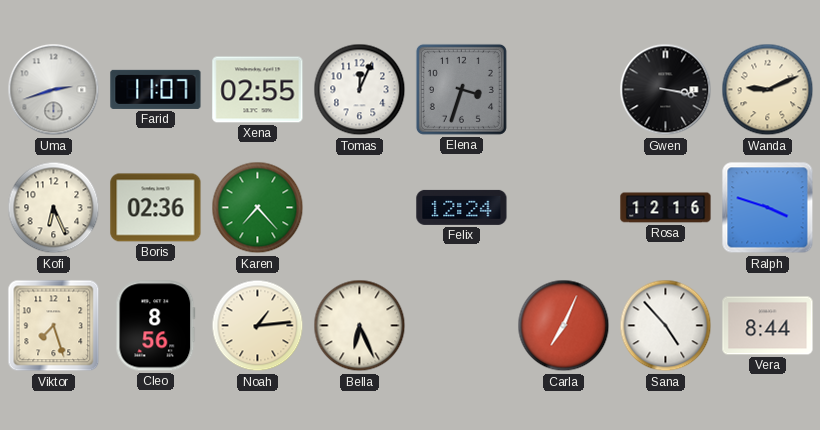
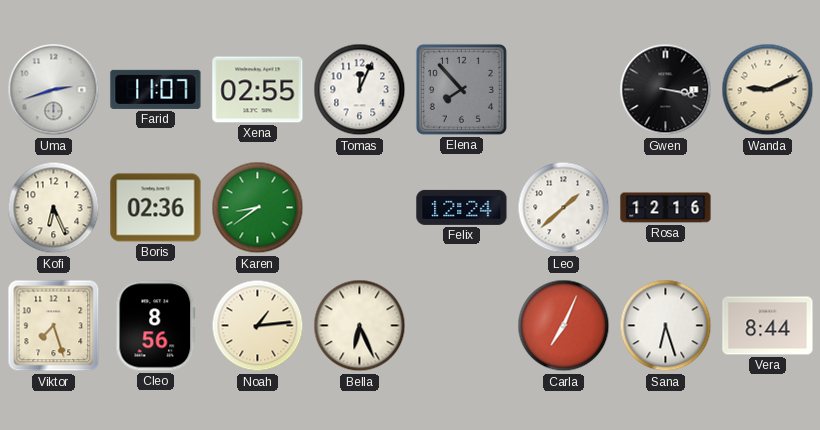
Elena: 3:33 -> 7:53
Karen: 7:23 -> 8:39
Leo: none -> 1:38
Ralph: 3:48 -> none
Sana: 4:53 -> 6:27
